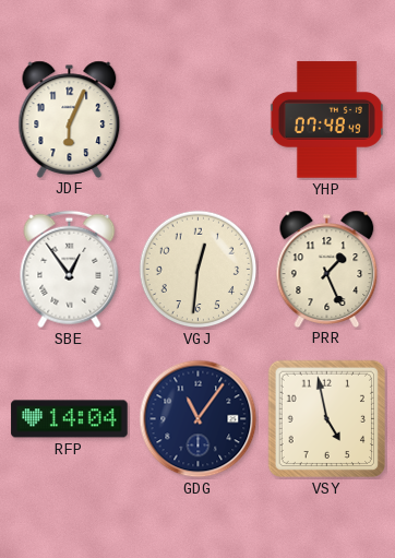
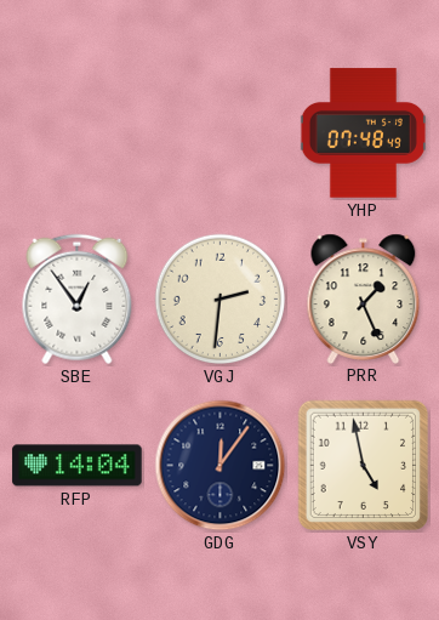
JDF: 6:04 -> none
VGJ: 12:31 -> 2:31
GDG: 11:06 -> 12:06
